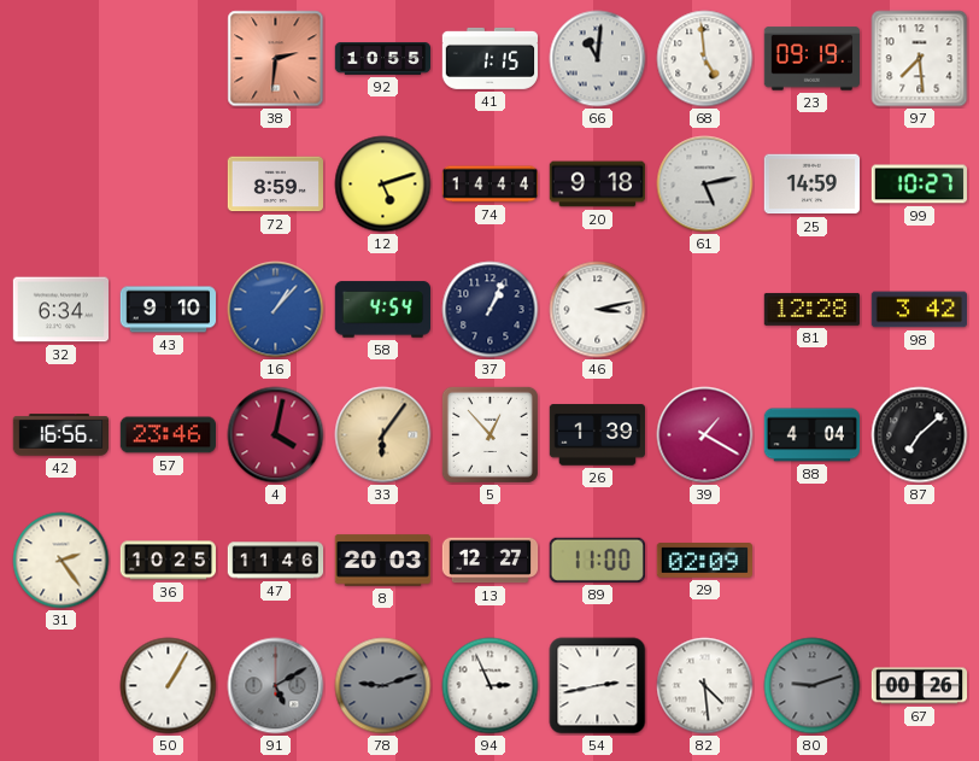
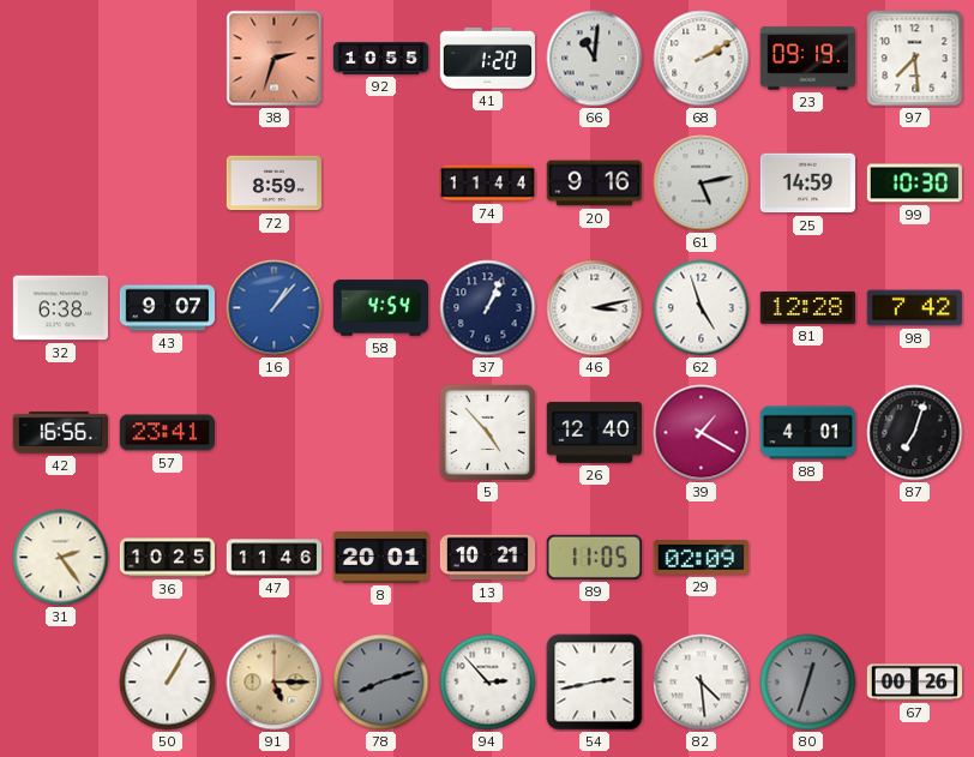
38: 2:31 -> 2:33
41: 1:15 -> 1:20
68: 4:59 -> 2:10
12: 5:12 -> none
74: 14:44 -> 11:44
20: 9:18 -> 9:16
99: 10:27 -> 10:30
32: 6:34 -> 6:38
43: 9:10 -> 9:07
62: none -> 4:57
98: 3:42 -> 7:42
57: 23:46 -> 23:41
4: 4:02 -> none
33: 6:06 -> none
5: 12:53 -> 4:53
26: 1:39 -> 12:40
88: 4:04 -> 4:01
87: 7:08 -> 7:03
8: 20:03 -> 20:01
13: 12:27 -> 10:21
89: 11:00 -> 11:05
91: 5:10 -> 5:15
91 dial: grey -> champagne
78: 9:12 -> 8:12
94: 2:56 -> 2:53
80: 9:12 -> 12:33
